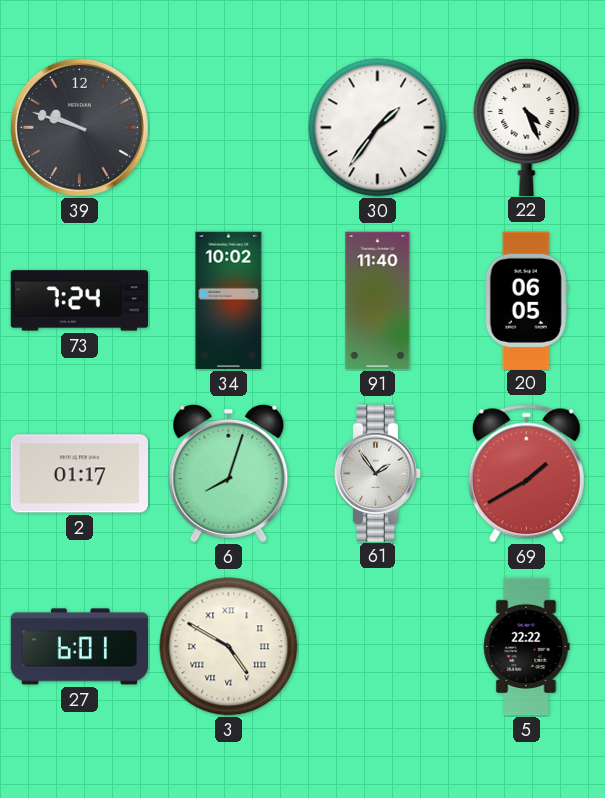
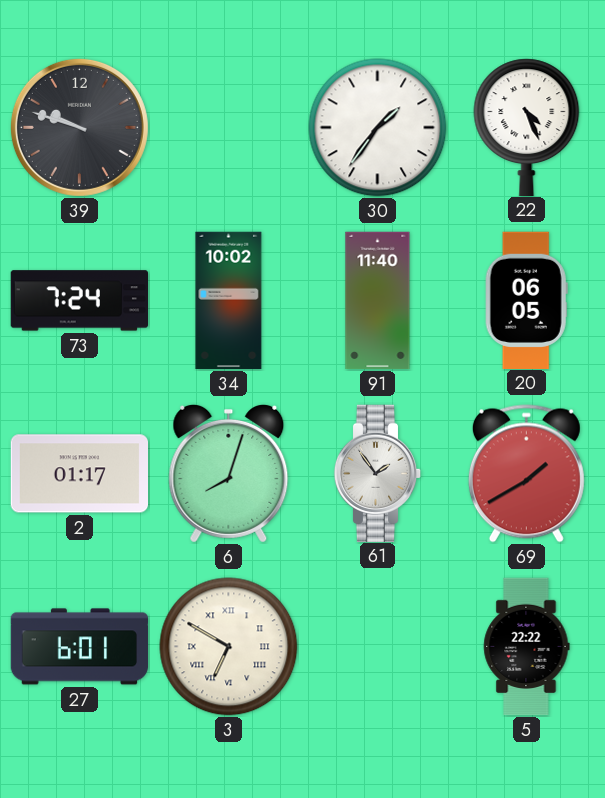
3: 4:50 -> 6:50
